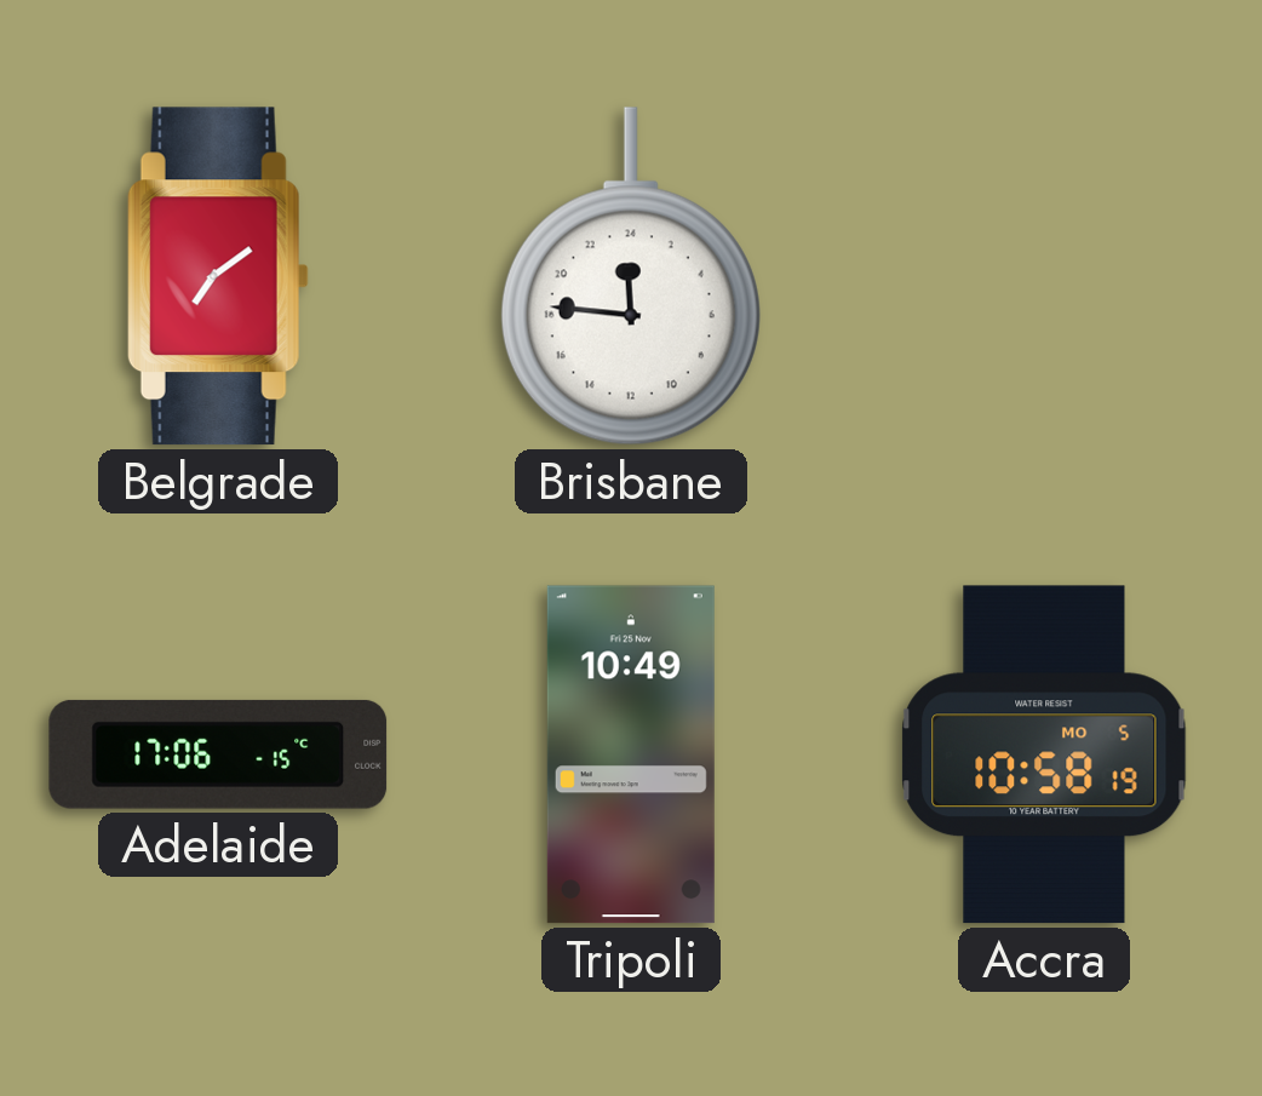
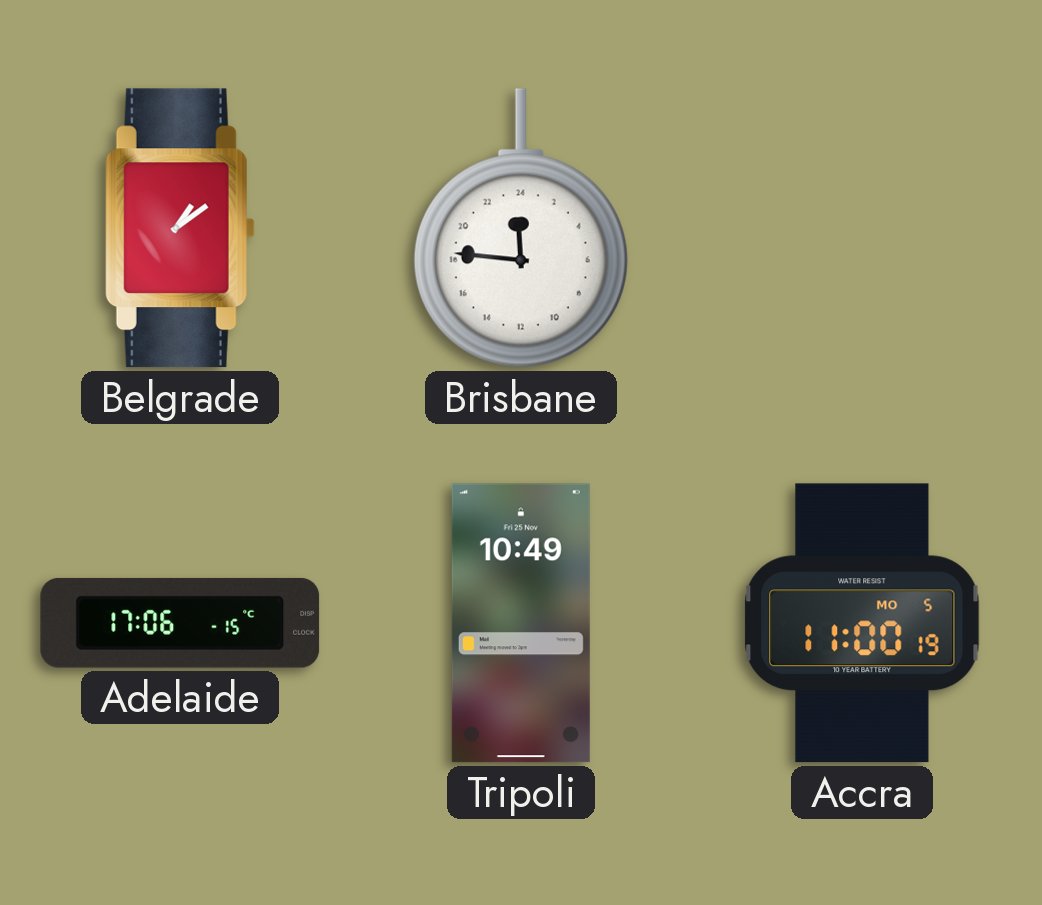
Belgrade: 7:09 -> 1:09
Accra: 10:58 -> 11:00
